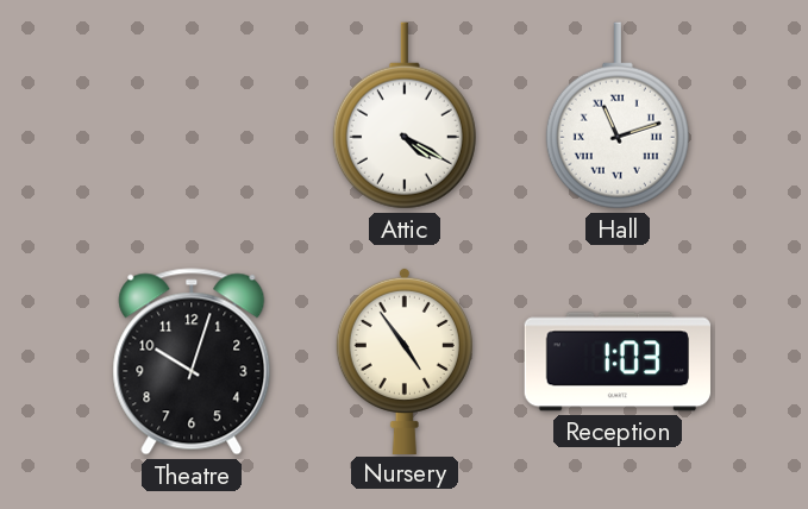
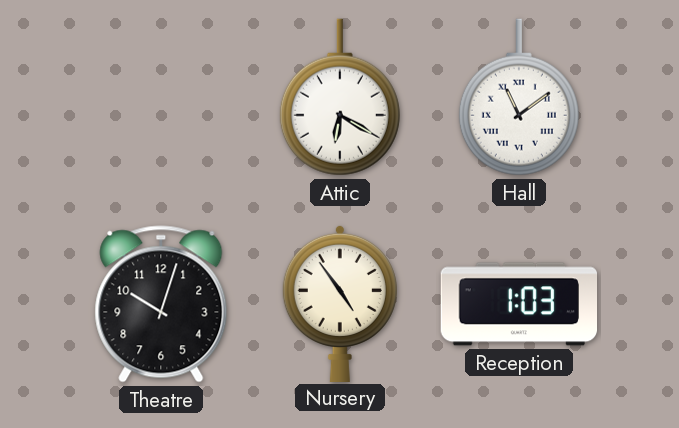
Attic: 4:20 -> 6:20
Hall: 11:12 -> 11:09
